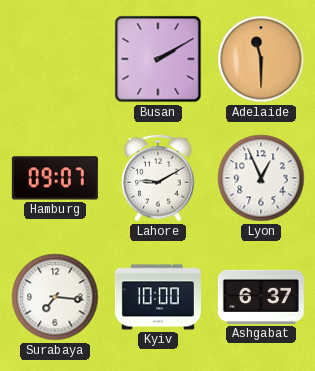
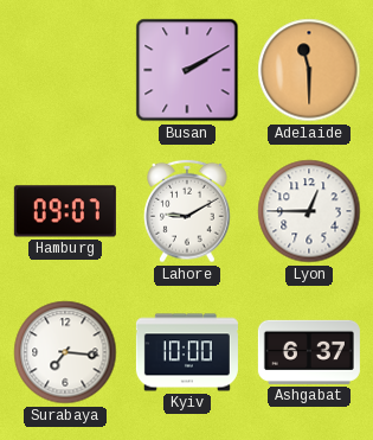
Lyon: 12:56 -> 12:45
